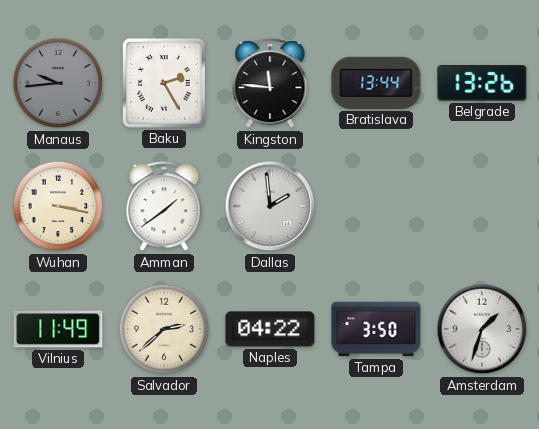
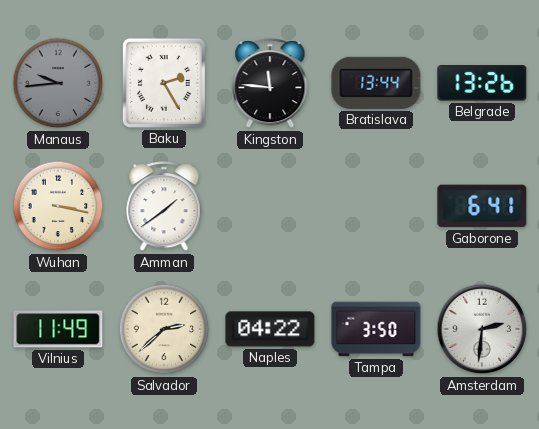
Dallas: 1:59 -> none
Gaborone: none -> 6:41
Amsterdam: 1:33 -> 2:31
